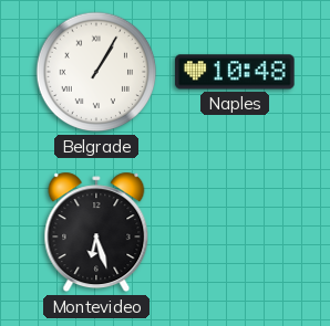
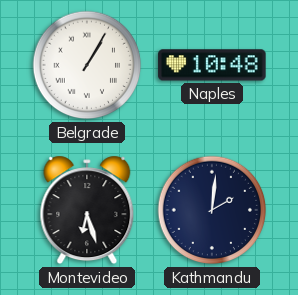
Kathmandu: none -> 2:01
